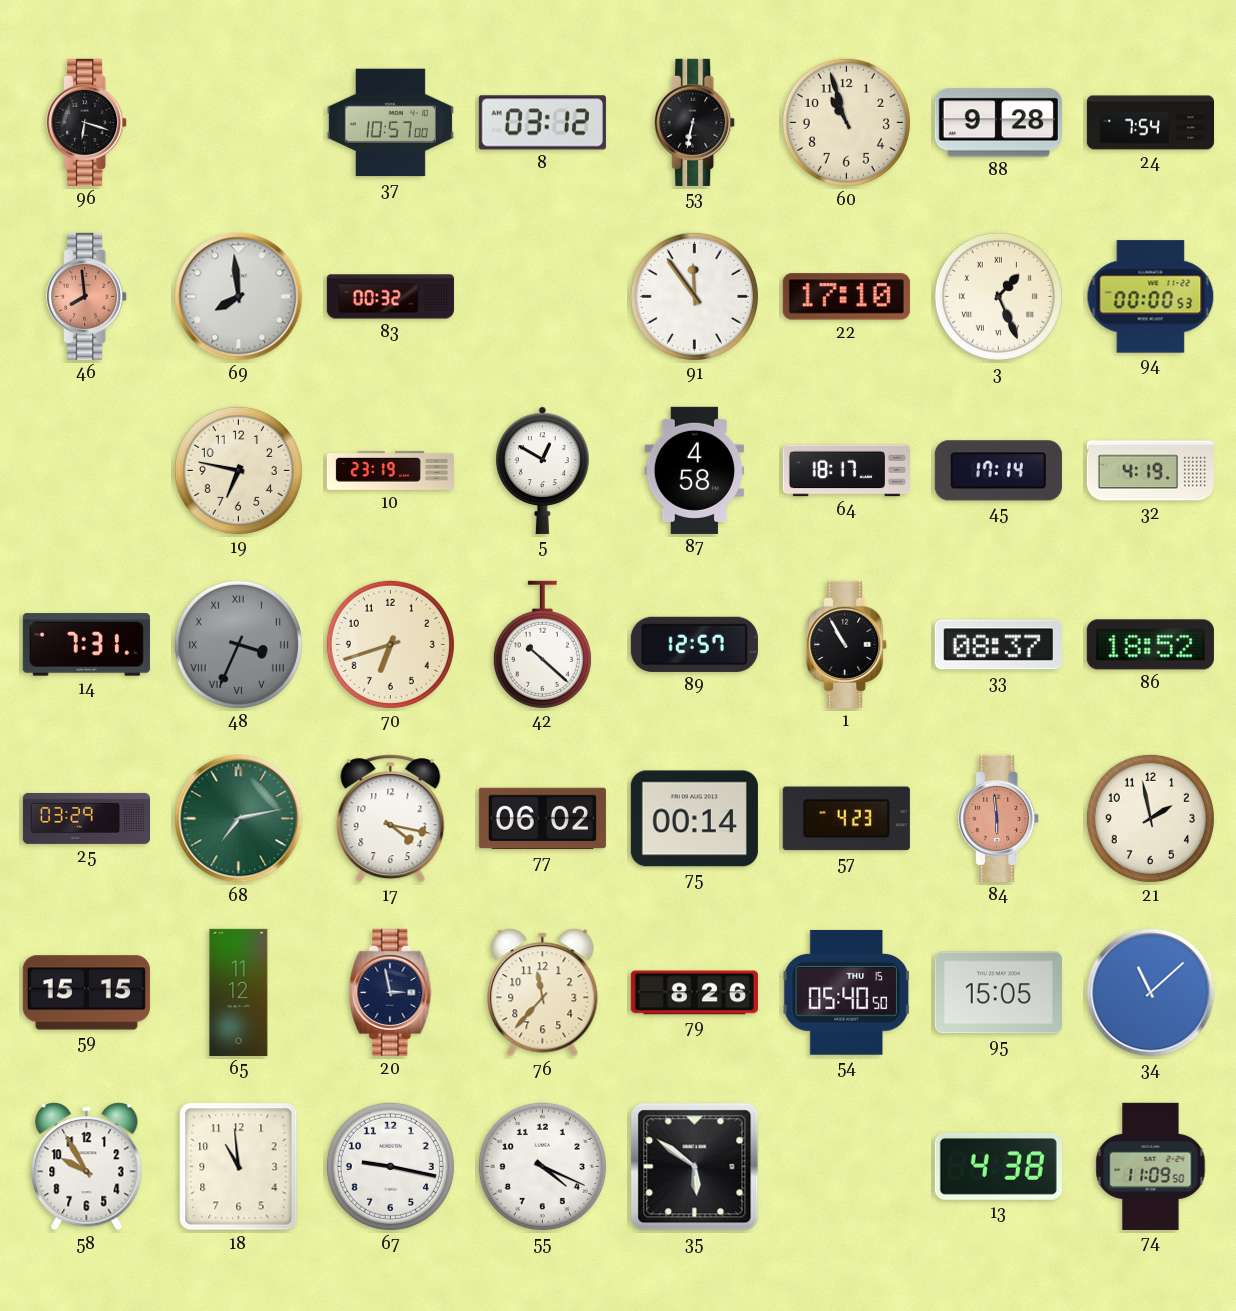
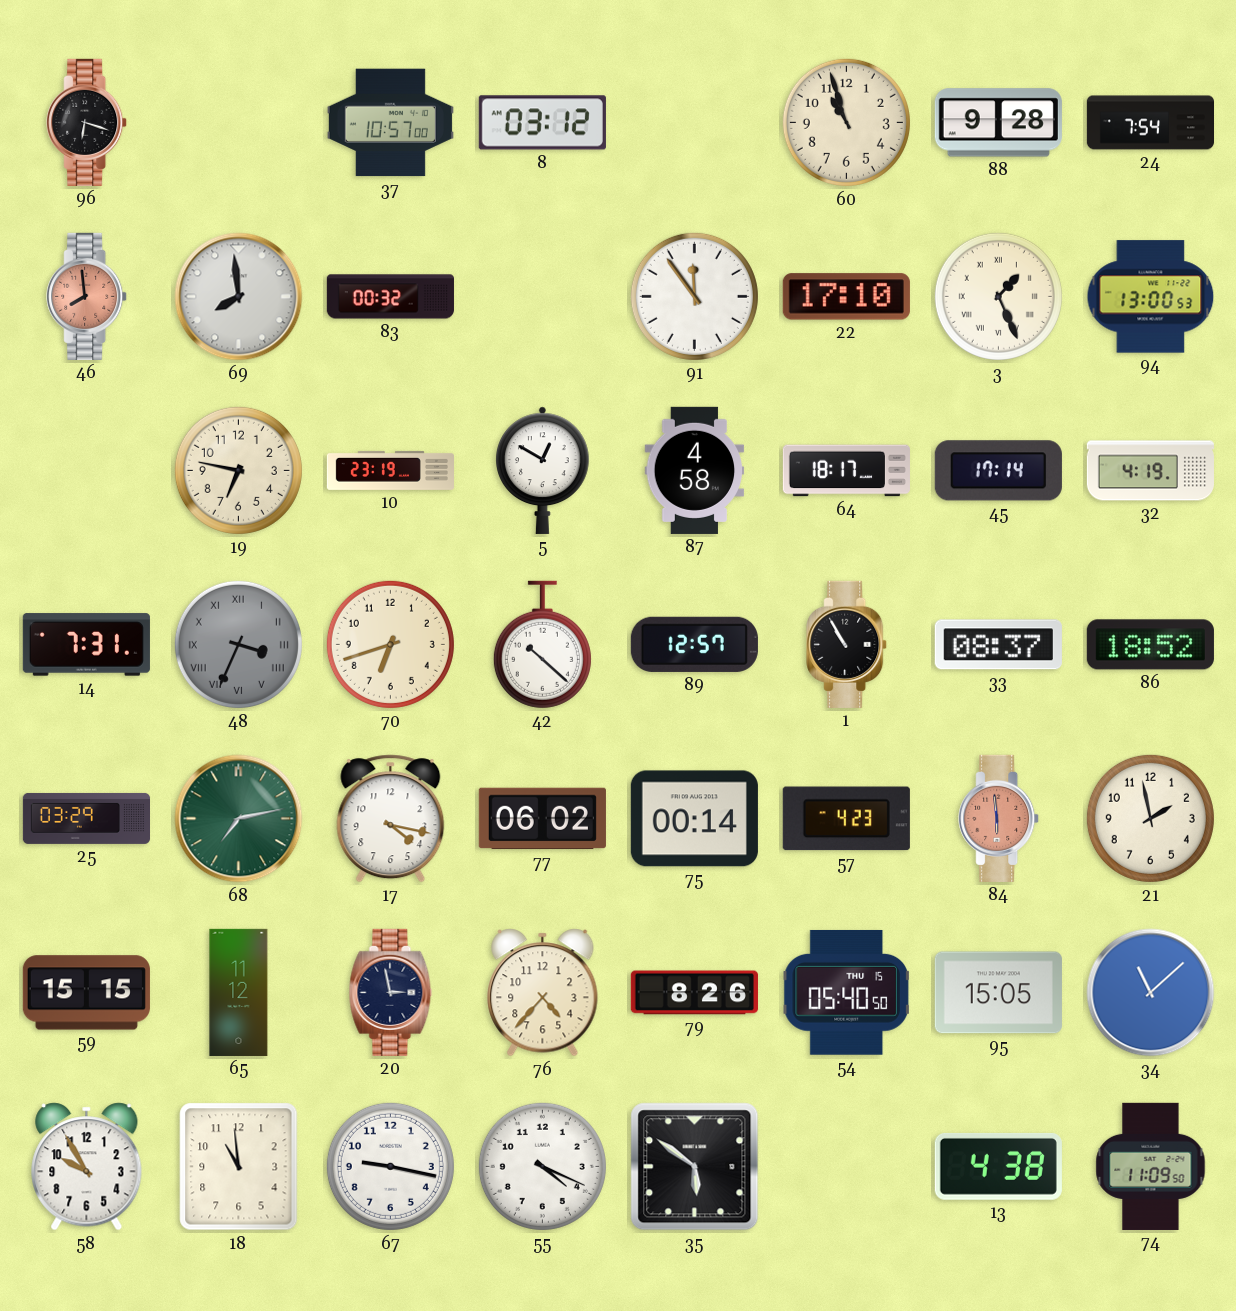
53: 6:32 -> none
94: 00:00 -> 13:00
76: 11:37 -> 4:37
